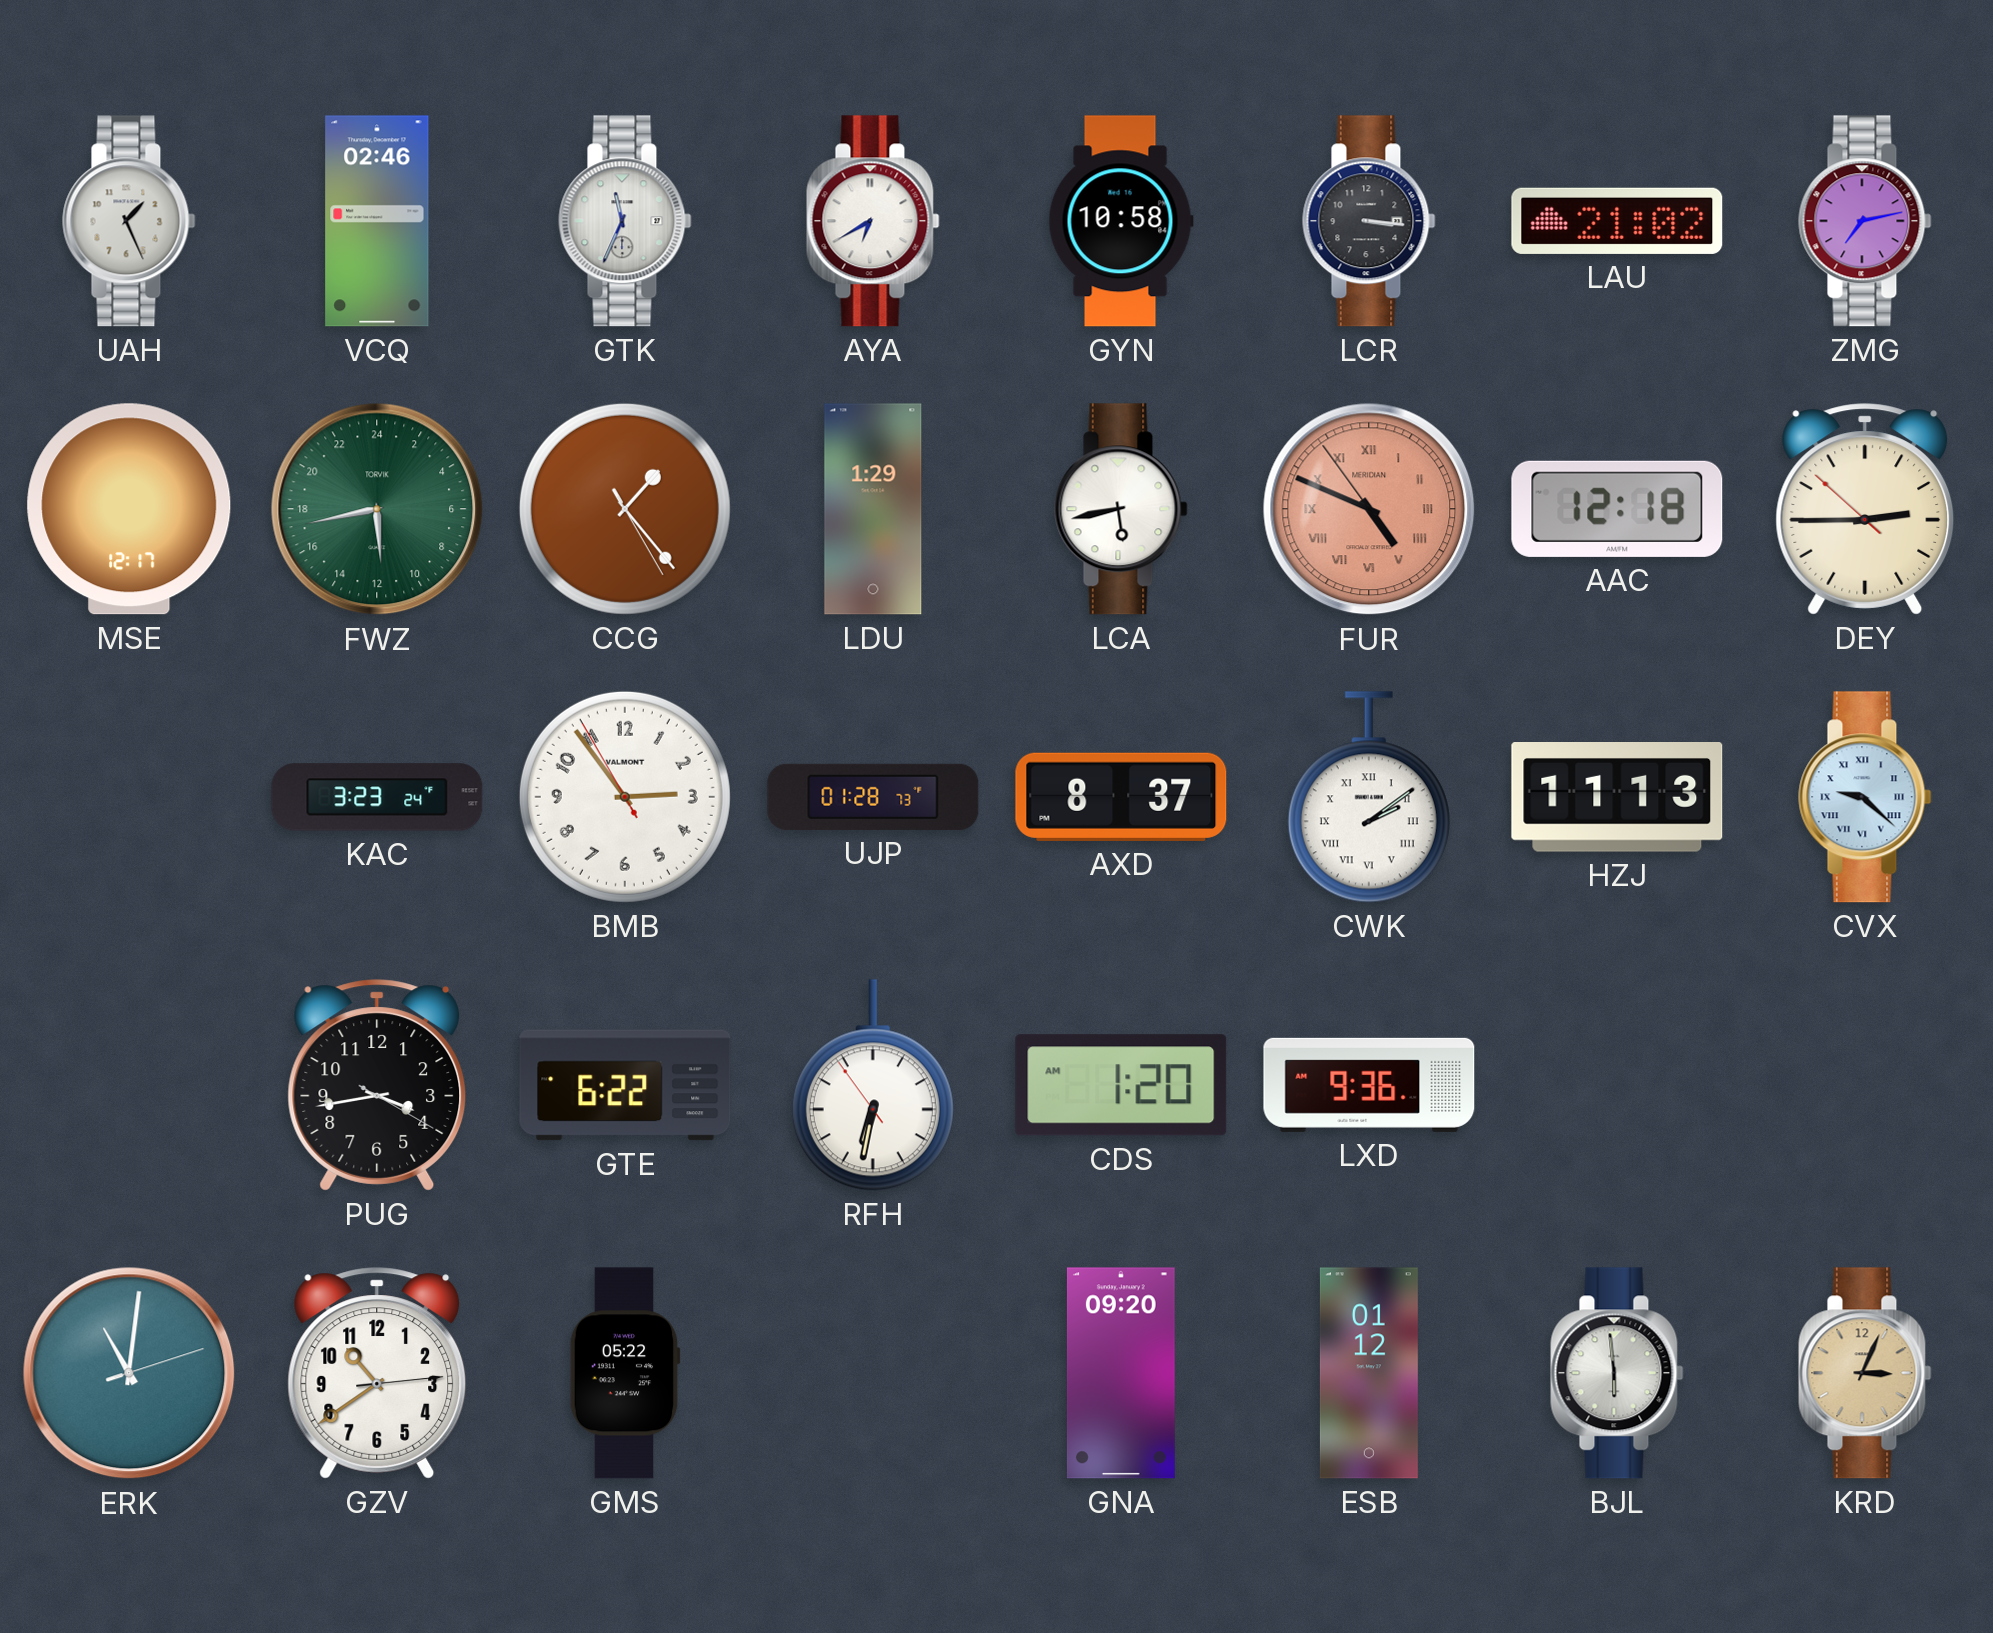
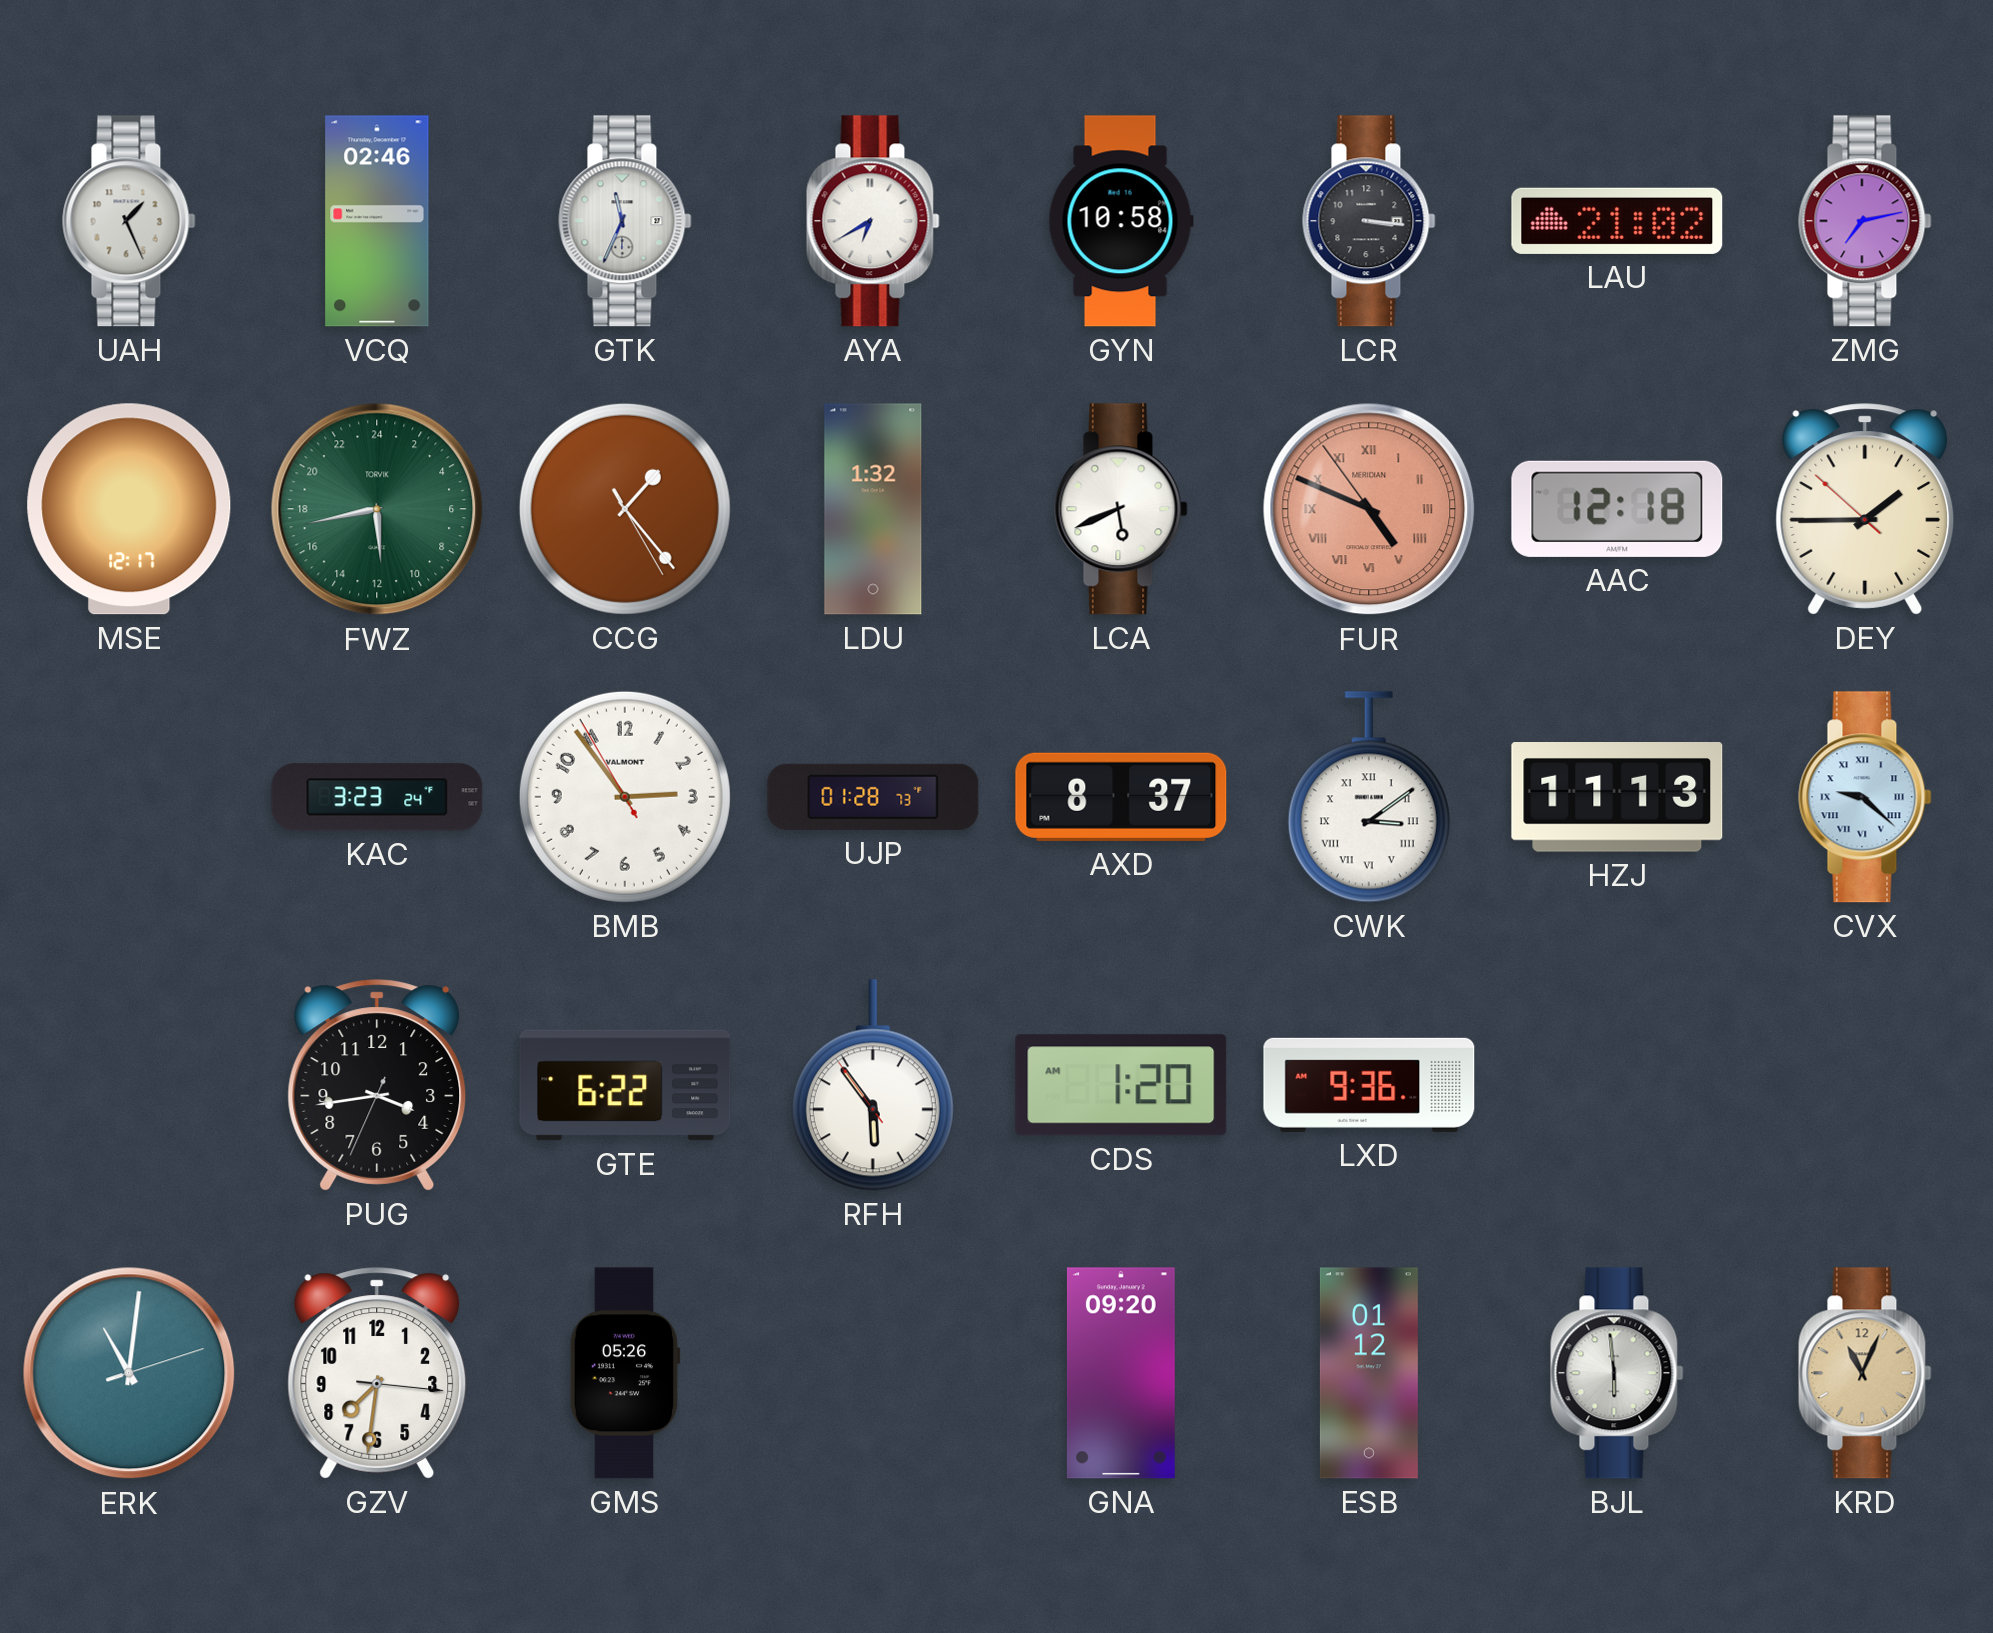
LDU: 1:29 -> 1:32
LCA: 5:43 -> 5:41
DEY: 2:44 -> 1:44
CWK: 2:09 -> 3:09
PUG: 3:43:20 -> 3:43:34
RFH: 6:31 -> 5:53
GZV: 10:39 -> 7:31
GMS: 05:22 -> 05:26
KRD: 3:04 -> 11:04
